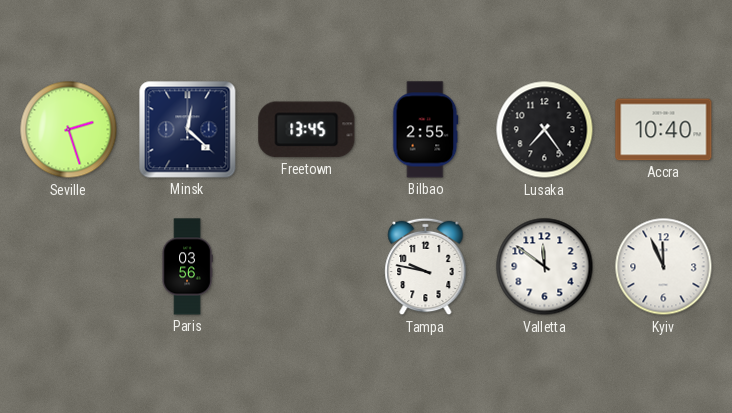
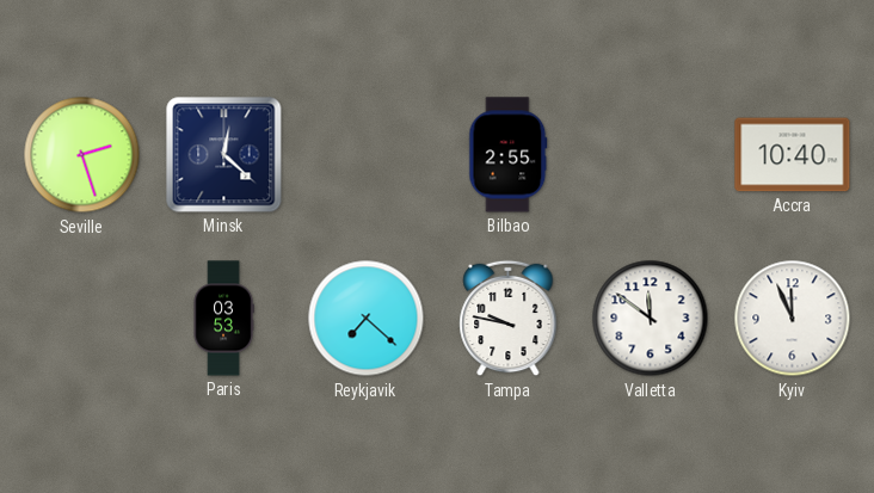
Freetown: 13:45 -> none
Lusaka: 7:24 -> none
Paris: 03:56 -> 03:53
Reykjavik: none -> 7:22
